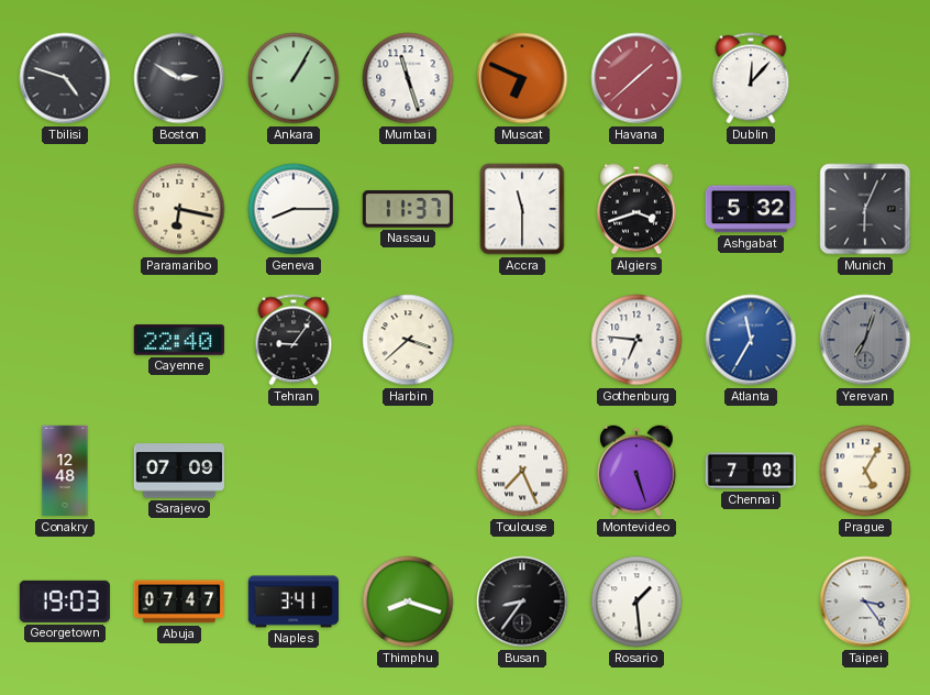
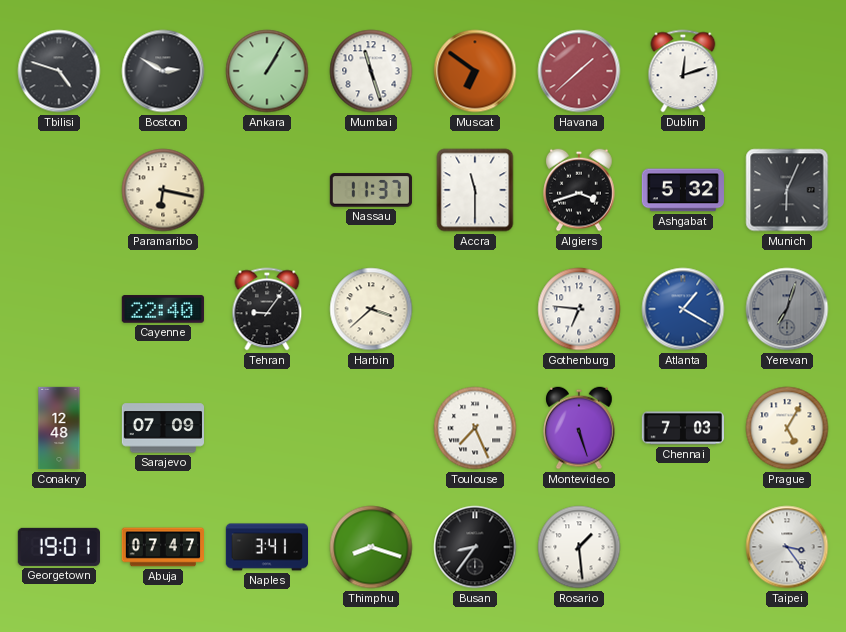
Muscat: 6:49 -> 6:51
Dublin: 12:07 -> 12:12
Geneva: 8:15 -> none
Atlanta: 11:35 -> 1:20
Georgetown: 19:03 -> 19:01
